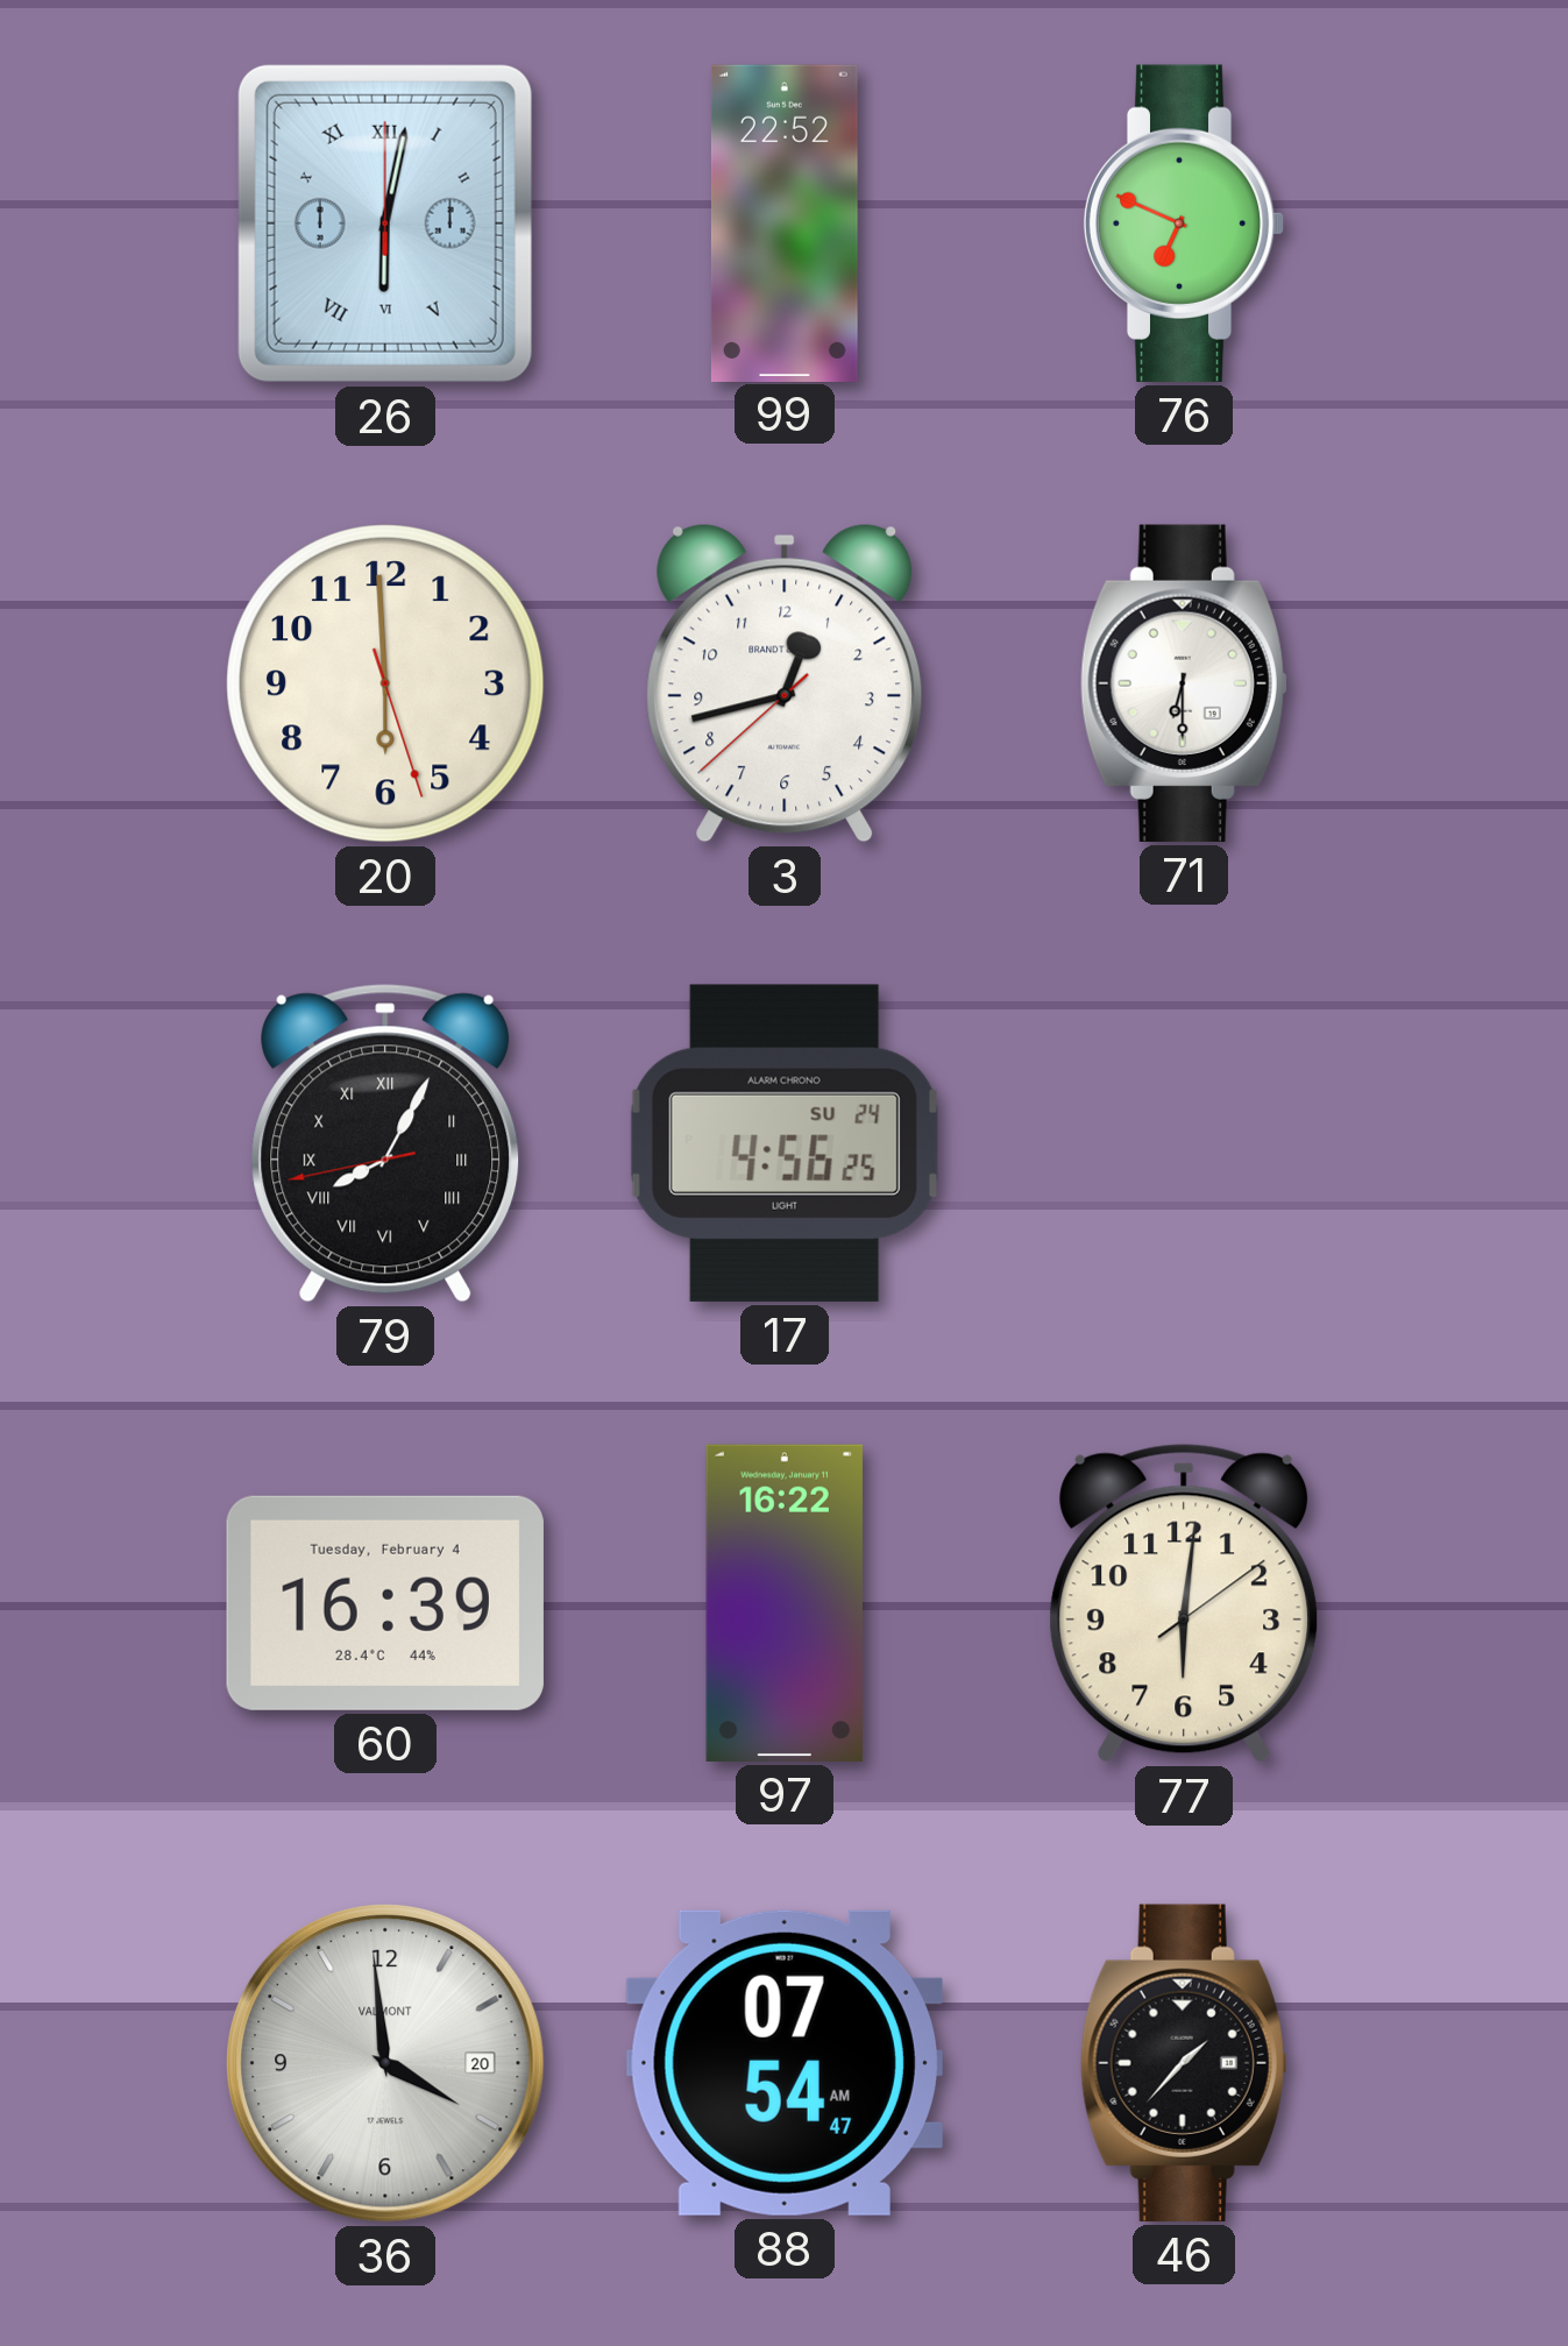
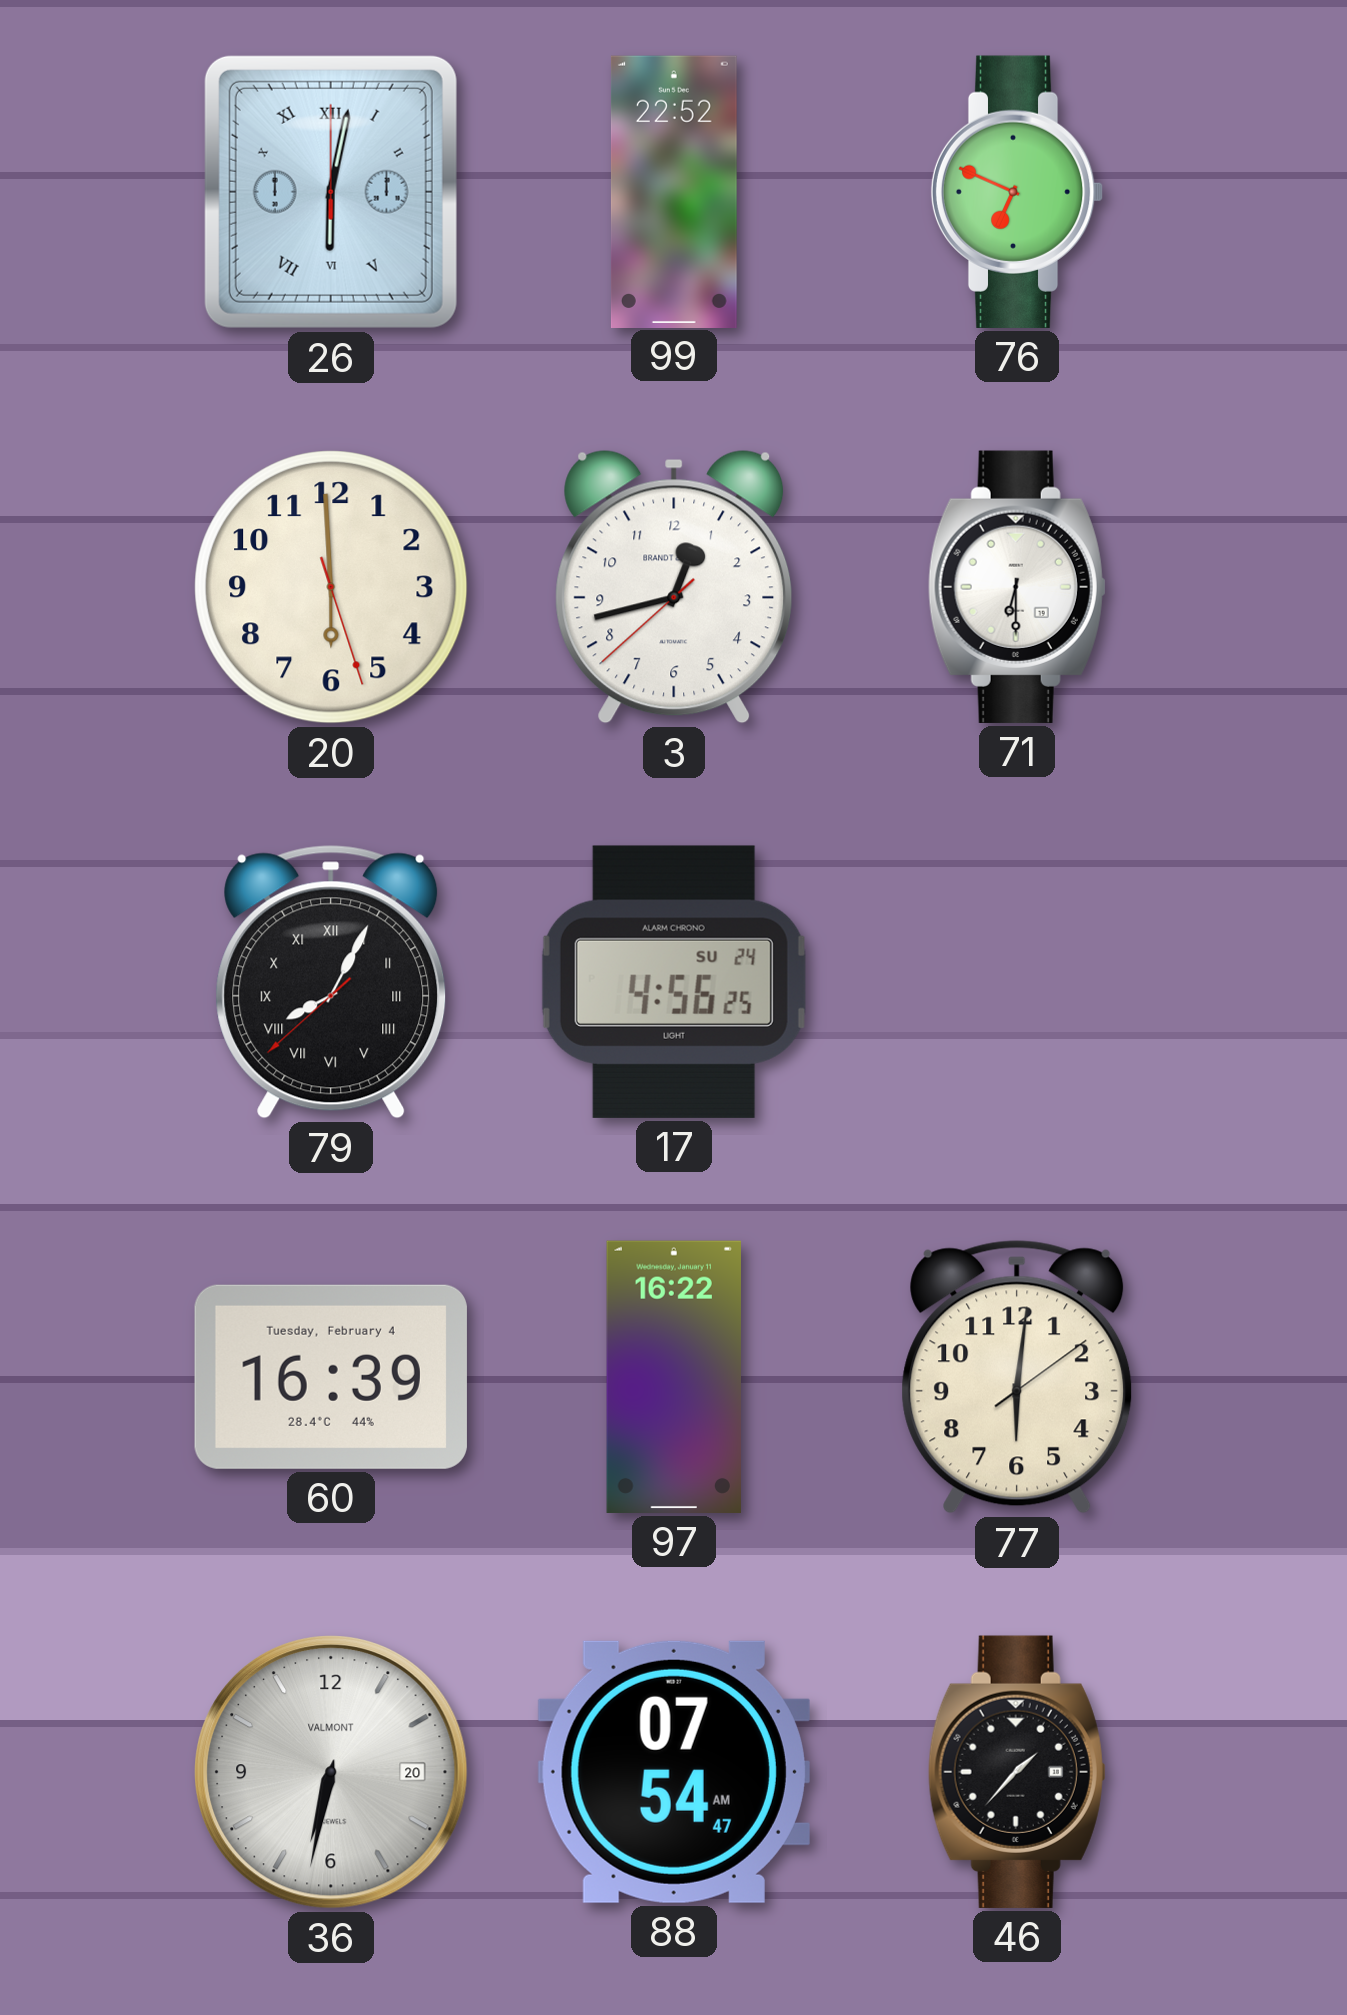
79: 8:04:43 -> 8:04:38
36: 3:59 -> 6:32
